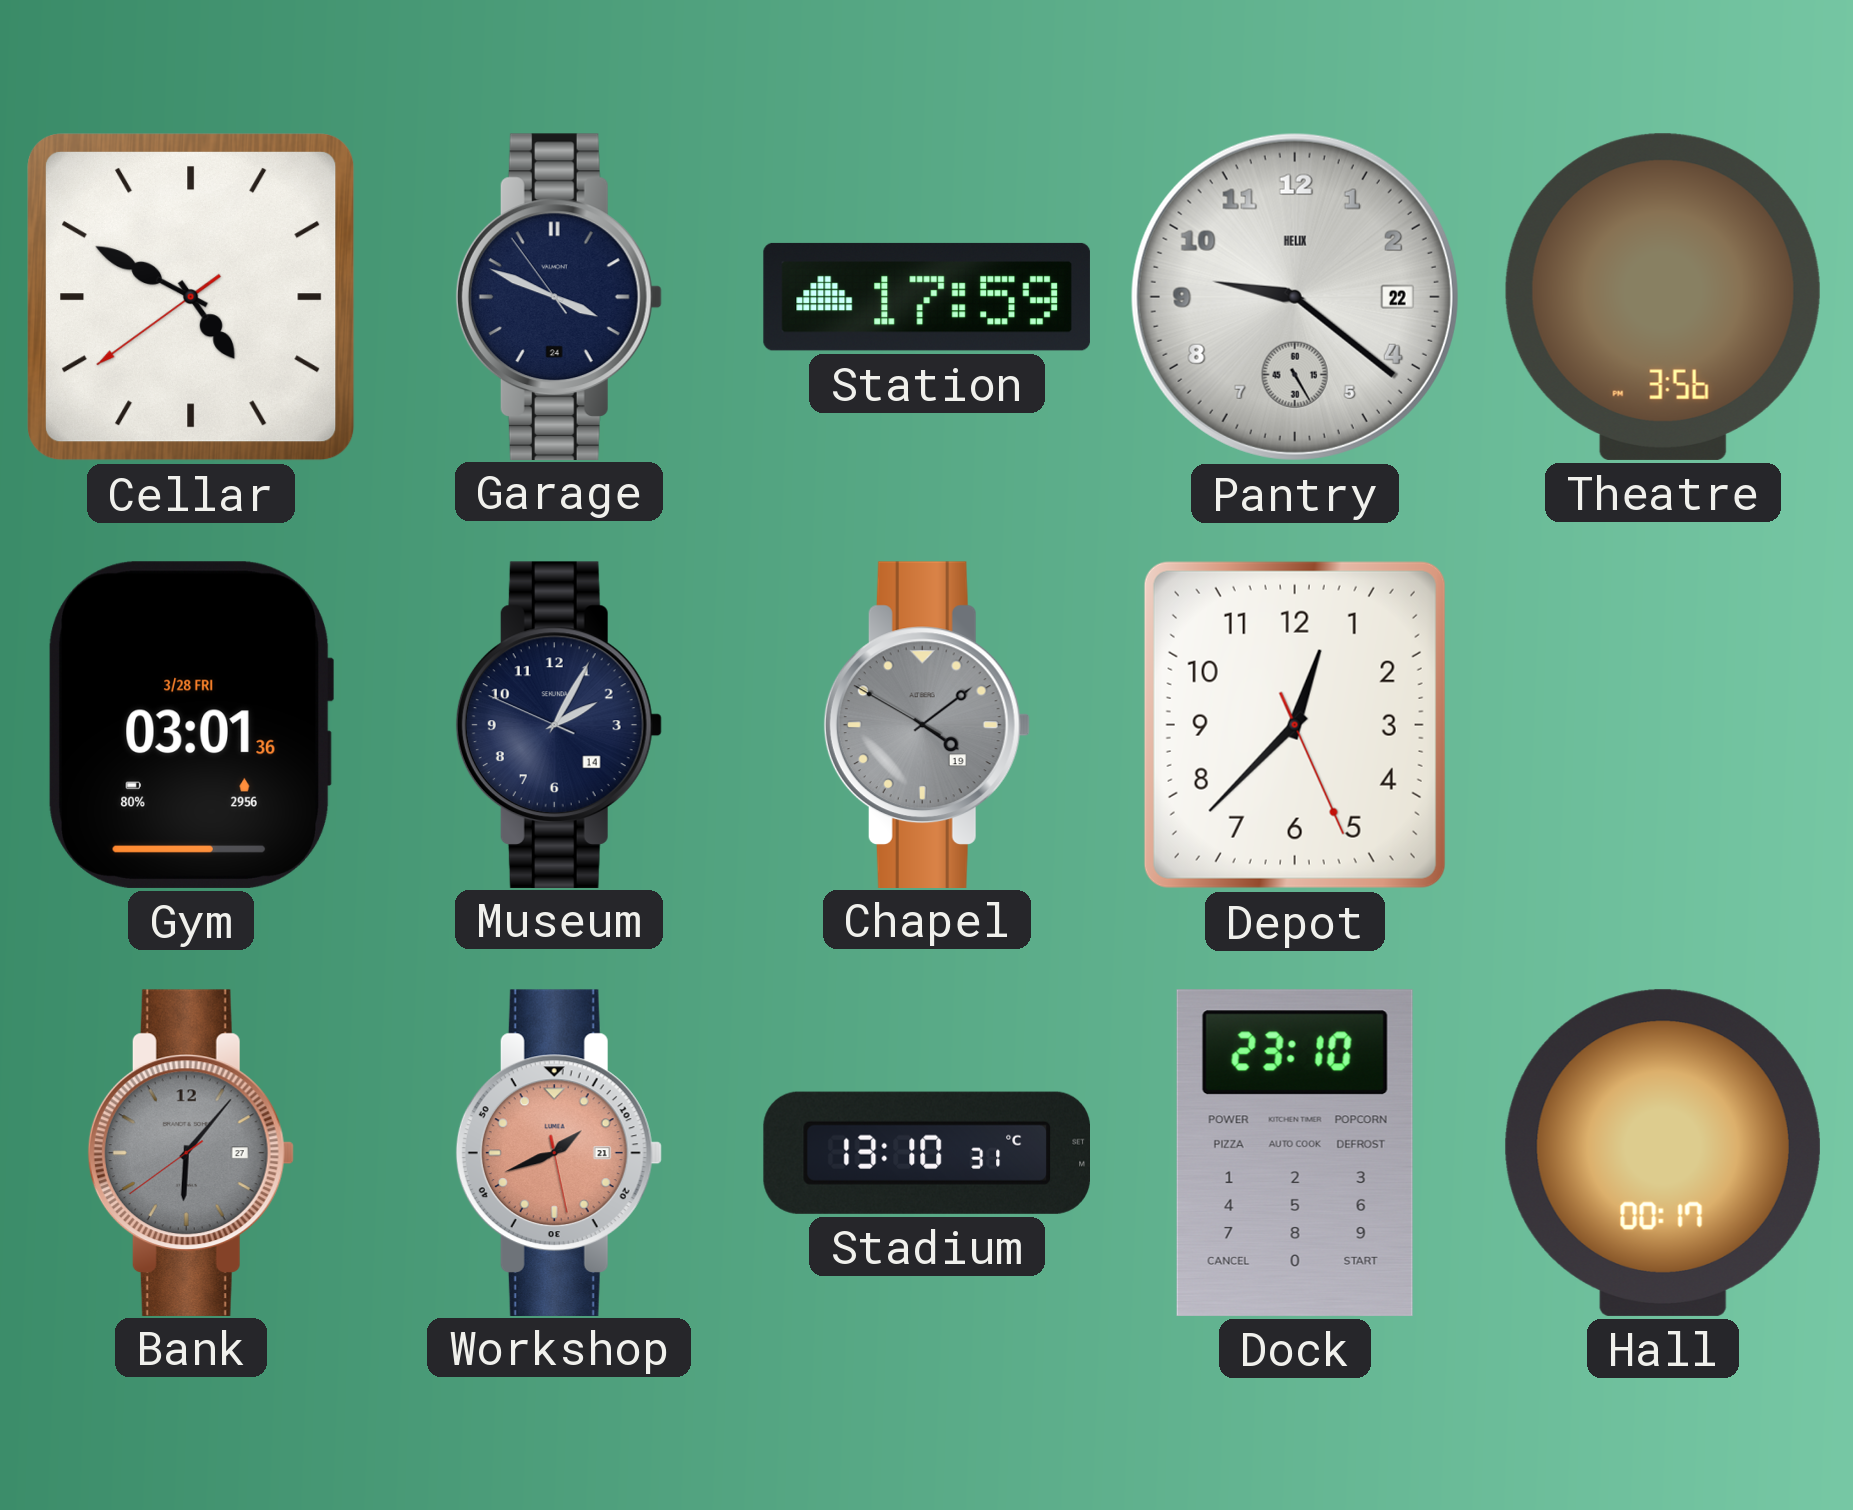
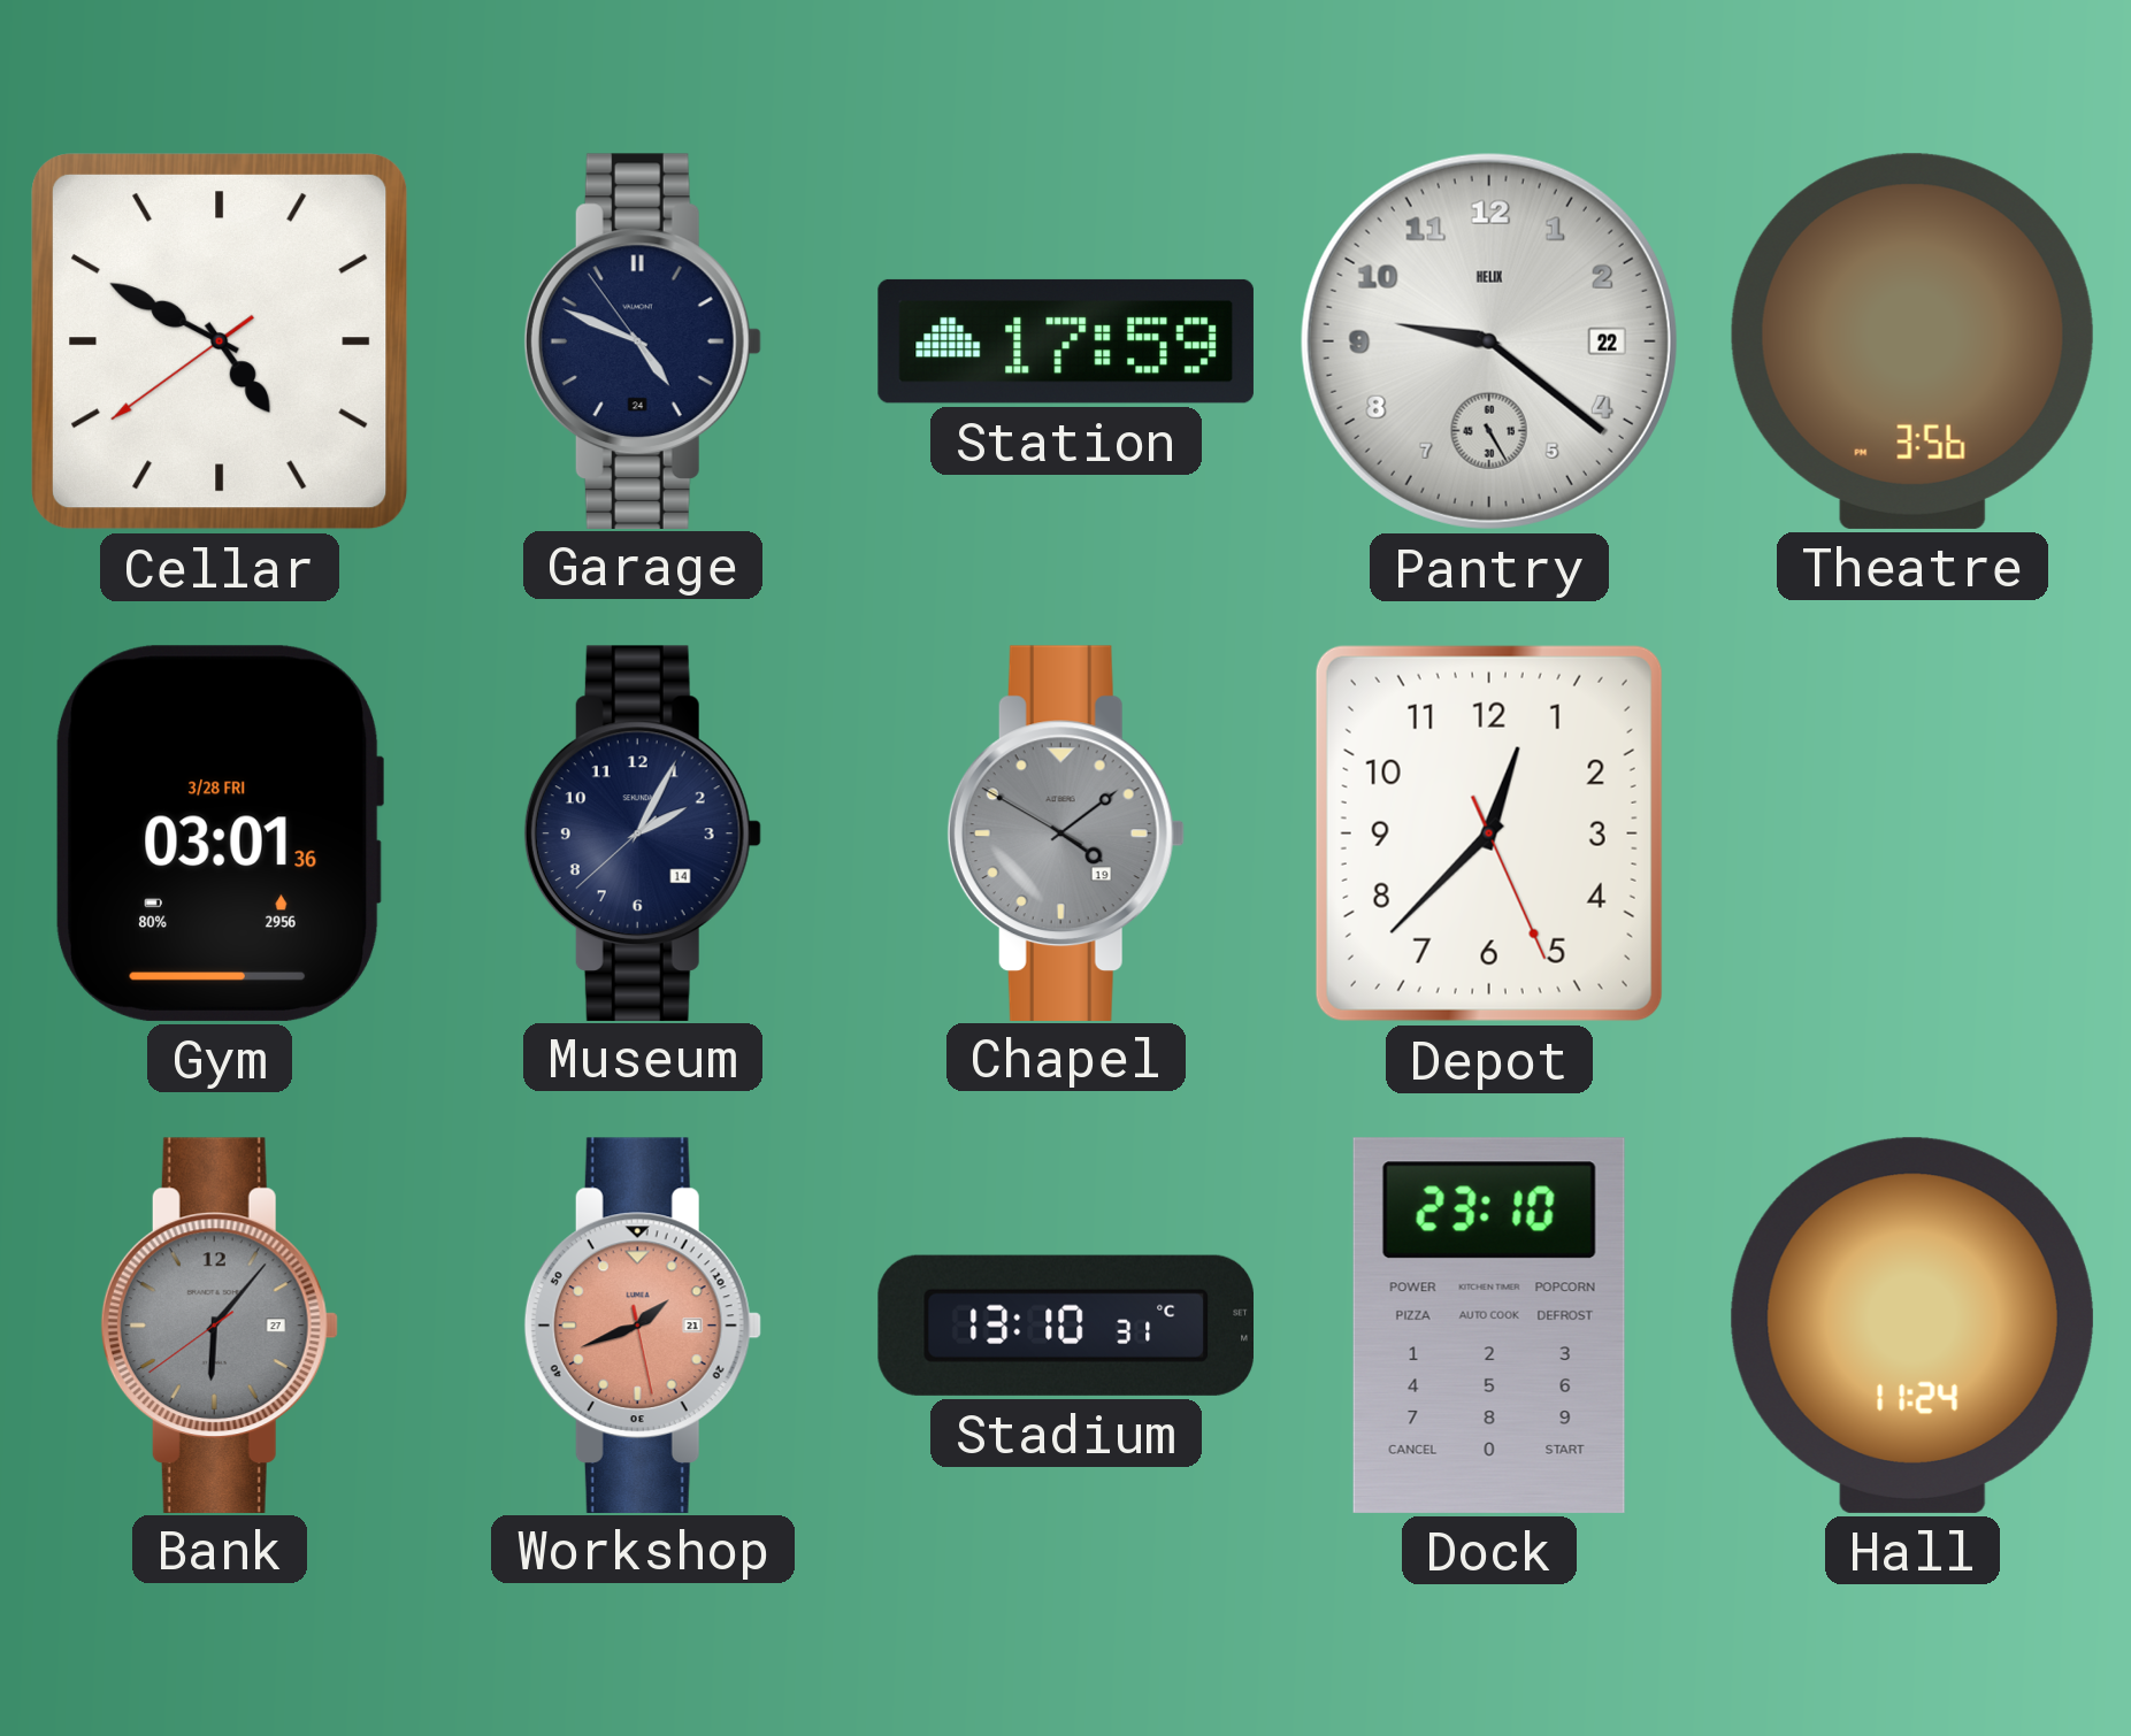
Garage: 3:48 -> 4:48
Museum: 2:04:49 -> 2:04:38
Hall: 00:17 -> 11:24
